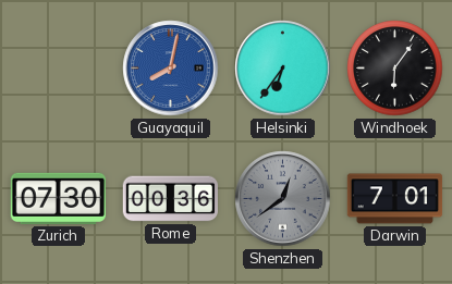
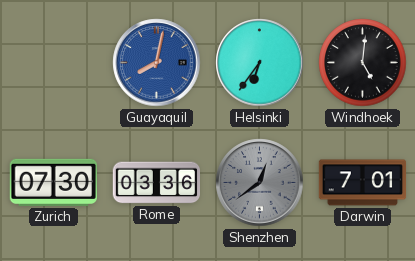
Windhoek: 6:06 -> 5:01
Rome: 00:36 -> 03:36
